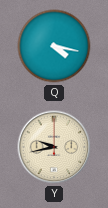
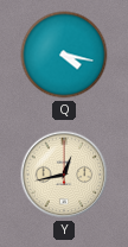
Y: 9:43 -> 12:43
